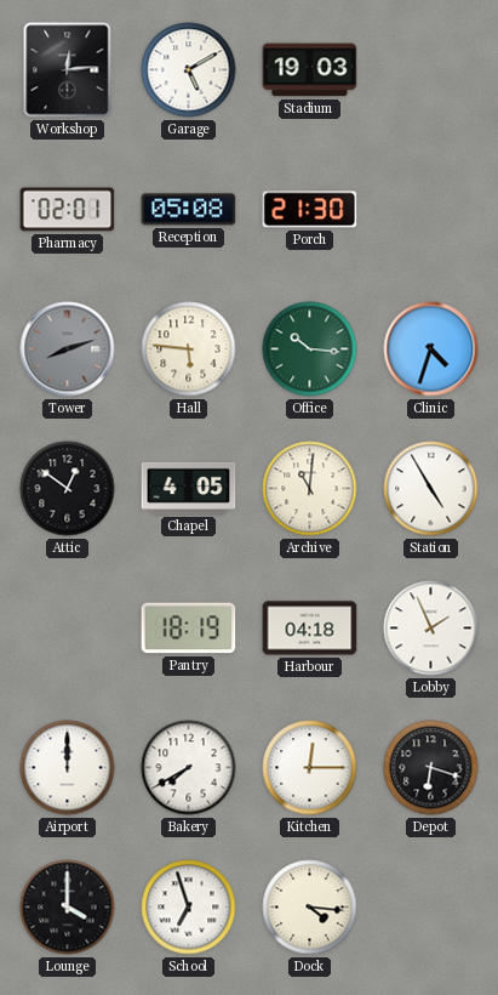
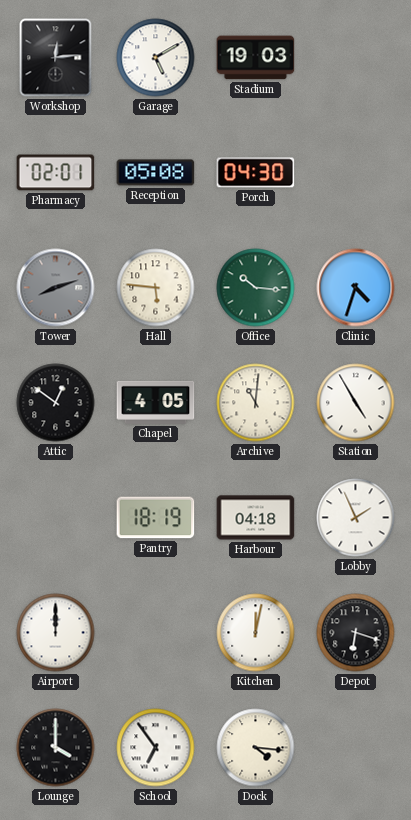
Porch: 21:30 -> 04:30
Bakery: 7:40 -> none
Kitchen: 12:15 -> 12:02
School: 6:57 -> 6:54
